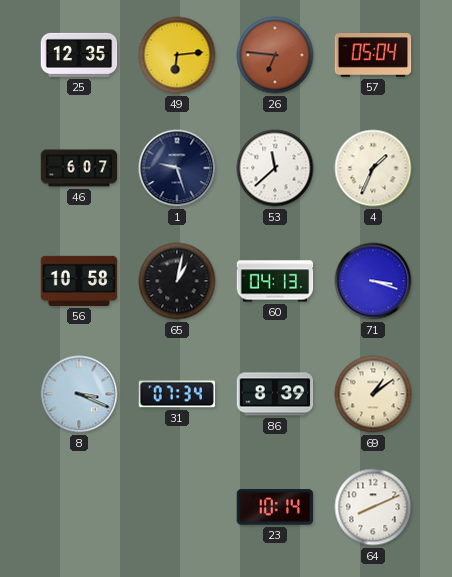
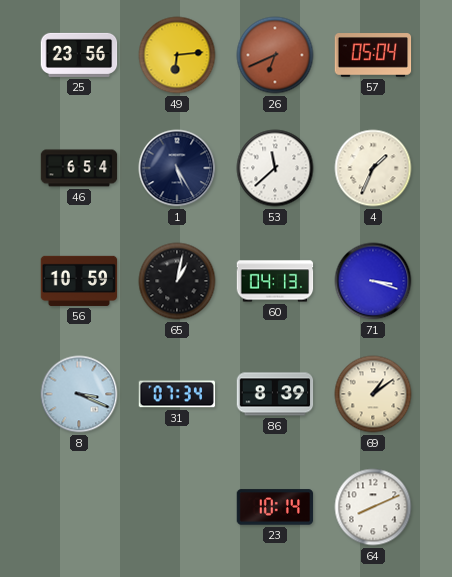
25: 12:35 -> 23:56
26: 6:46 -> 6:41
46: 6:07 -> 6:54
1: 9:27 -> 5:25
56: 10:58 -> 10:59
